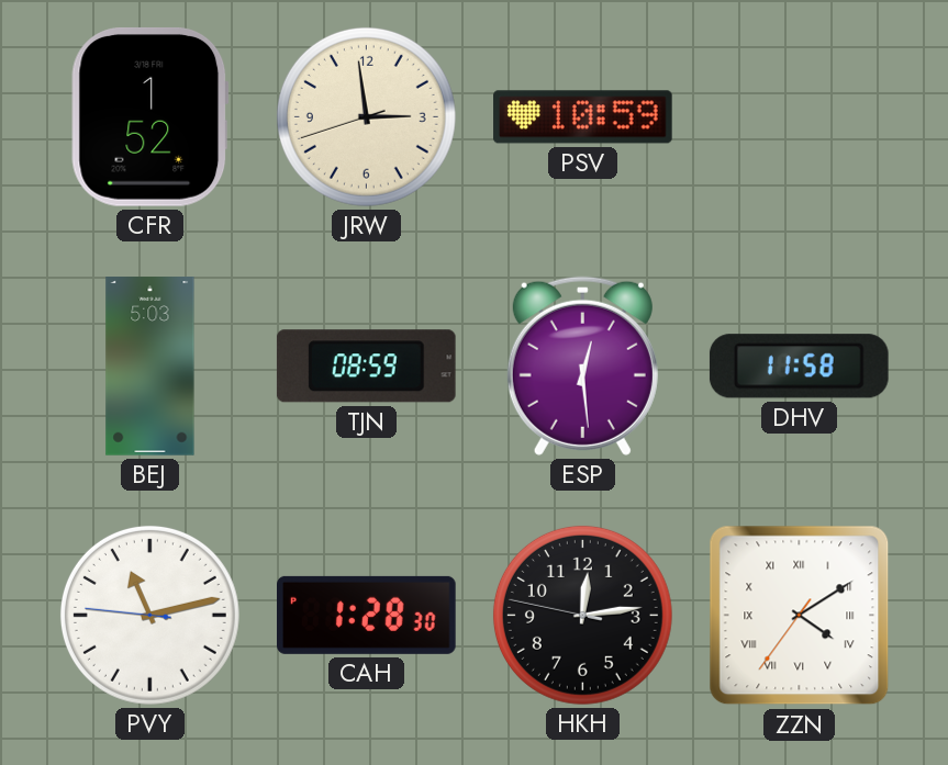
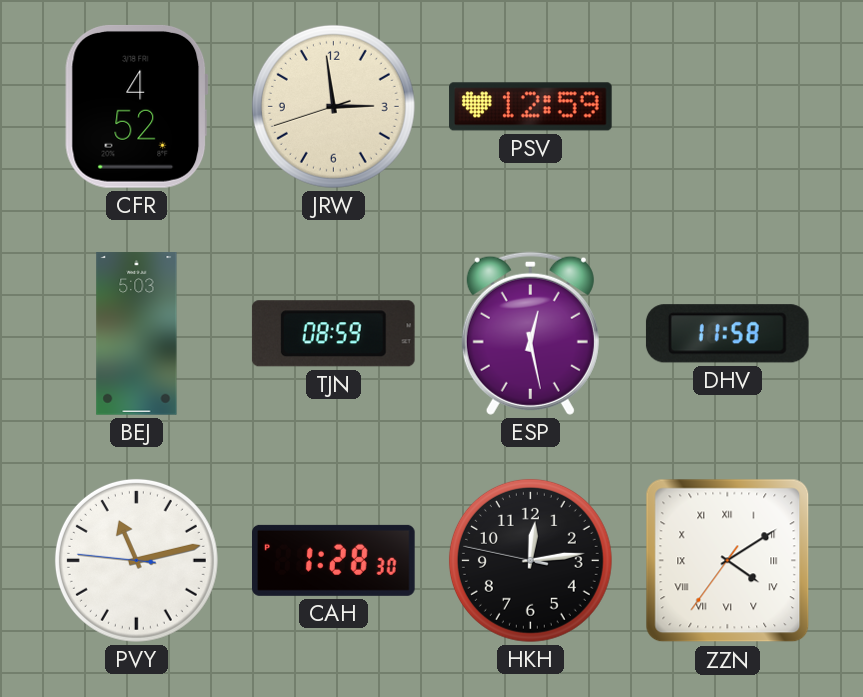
CFR: 1:52 -> 4:52
PSV: 10:59 -> 12:59
ESP: 12:29 -> 12:28
